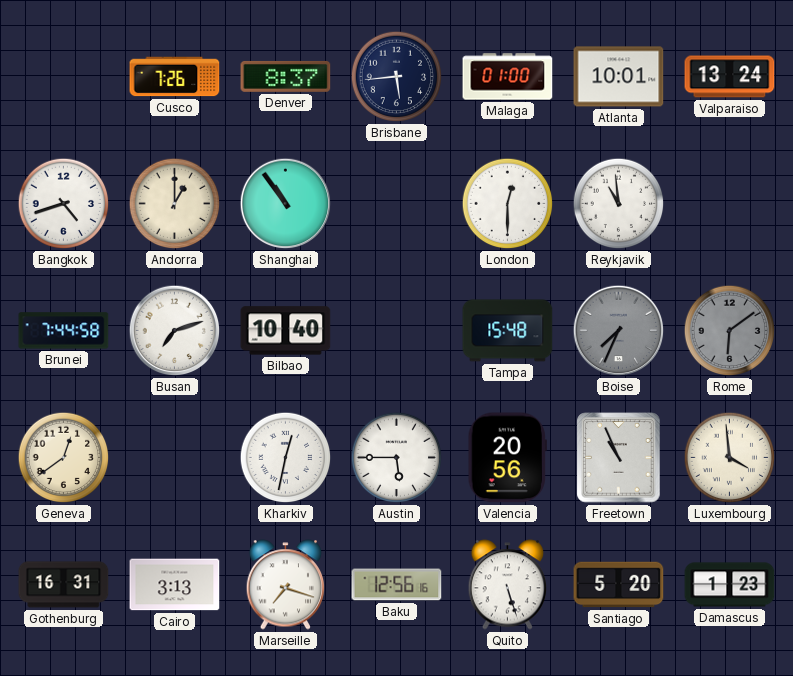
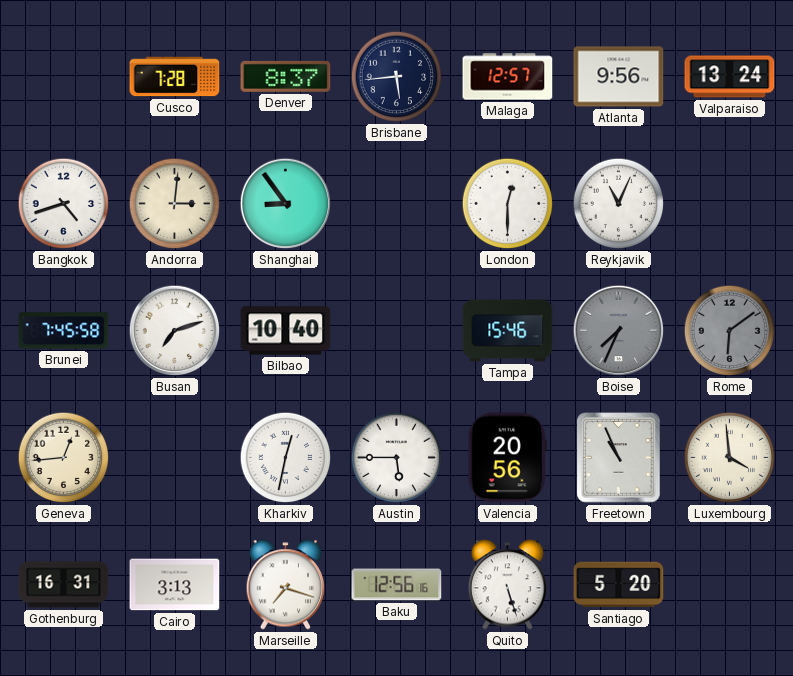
Cusco: 7:26 -> 7:28
Malaga: 01:00 -> 12:57
Atlanta: 10:01 -> 9:56
Andorra: 1:00 -> 3:01
Shanghai: 10:54 -> 8:54
Reykjavik: 10:59 -> 11:04
Brunei: 7:44 -> 7:45
Tampa: 15:48 -> 15:46
Geneva: 12:39 -> 12:44
Damascus: 1:23 -> none
